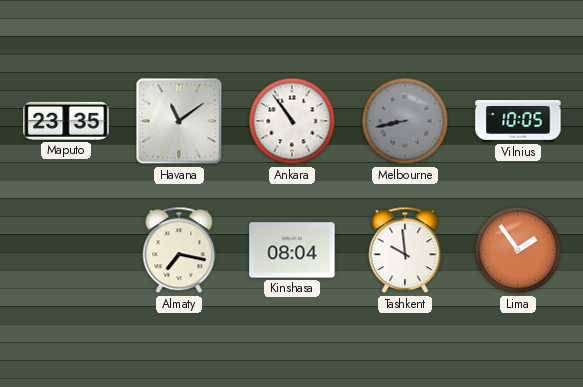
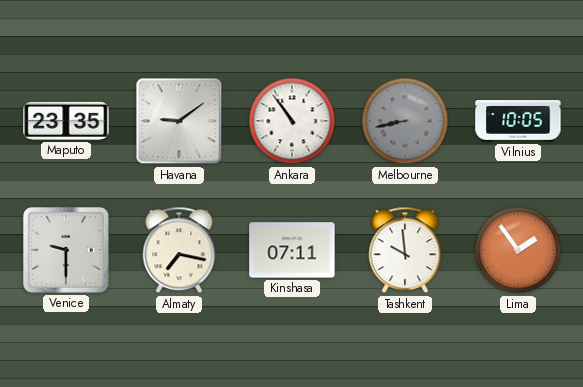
Havana: 11:09 -> 9:09
Venice: none -> 9:30
Kinshasa: 08:04 -> 07:11
